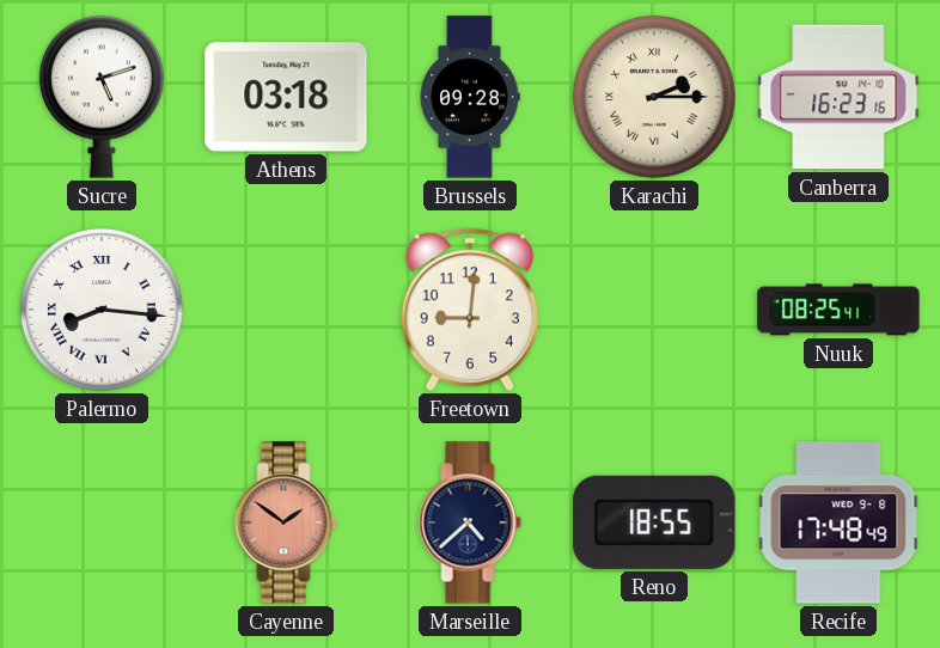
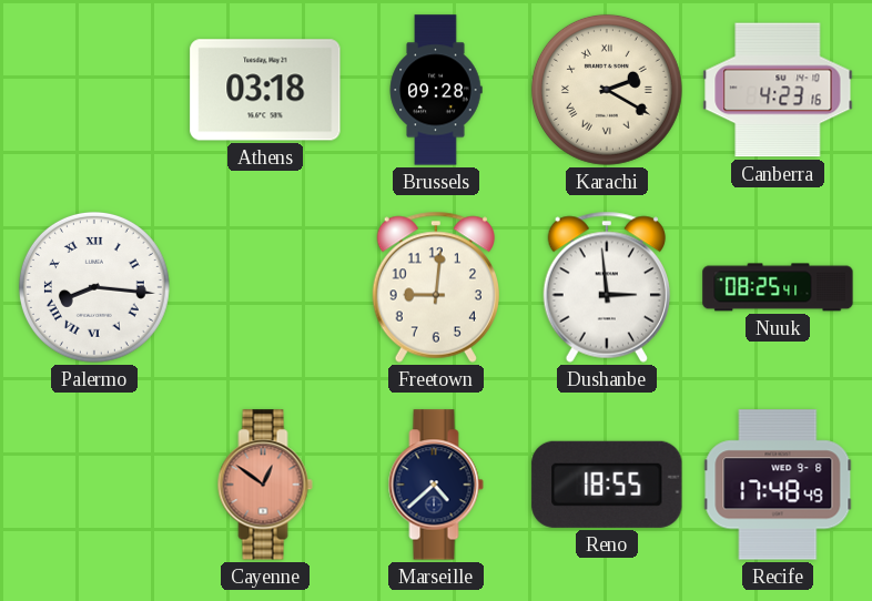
Sucre: 5:12 -> none
Karachi: 2:15 -> 2:20
Canberra: 16:23 -> 4:23
Dushanbe: none -> 2:59
Cayenne: 1:51 -> 12:51
